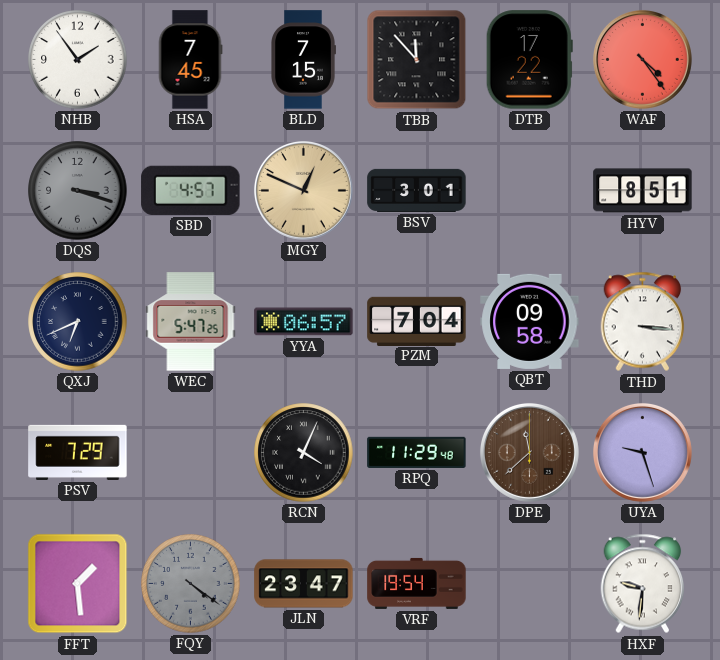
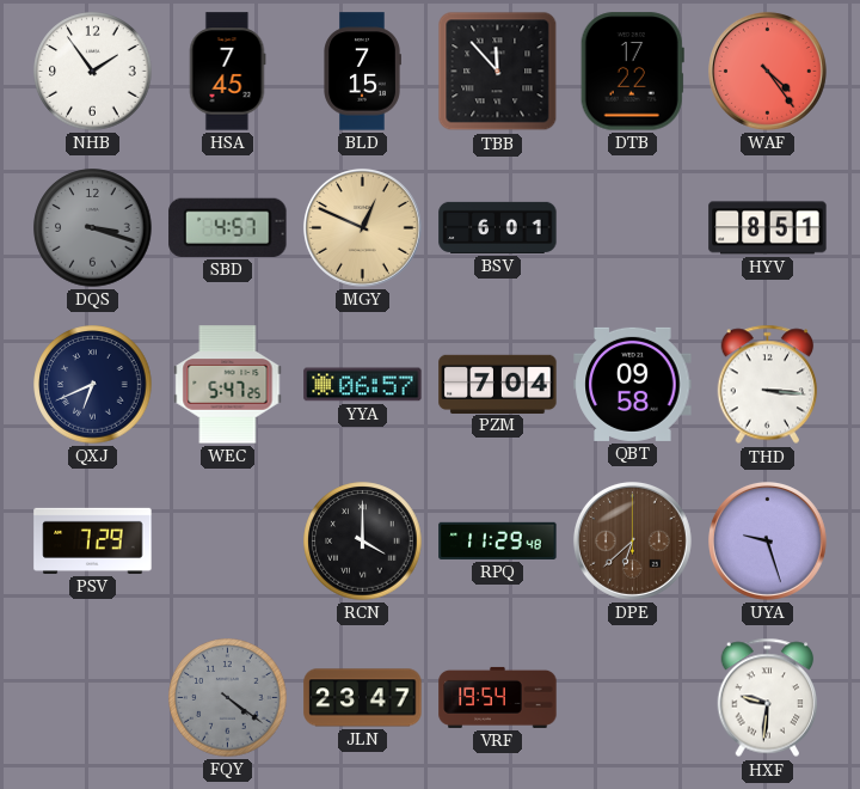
BSV: 3:01 -> 6:01
RCN: 4:04 -> 4:00
DPE: 11:38 -> 6:38
FFT: 1:29 -> none
